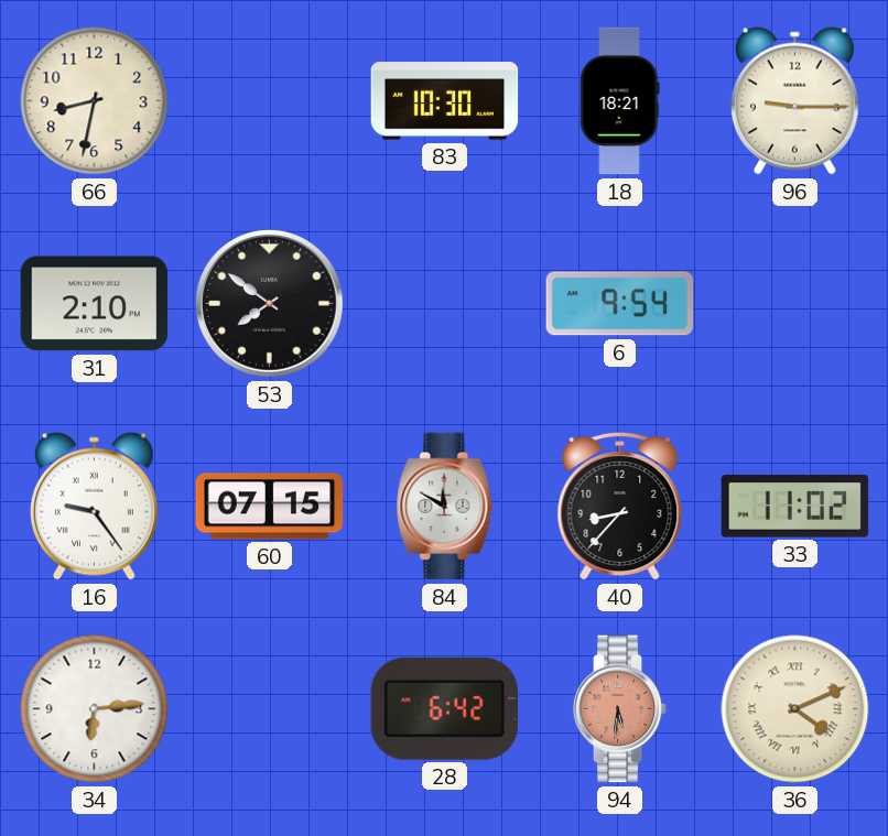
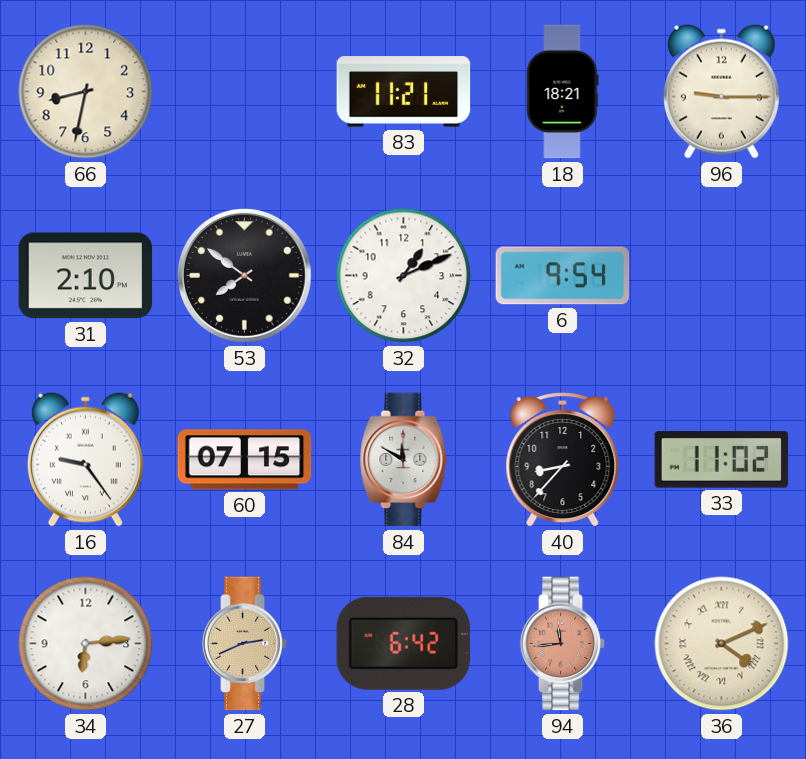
83: 10:30 -> 11:21
32: none -> 1:11
27: none -> 2:41
94: 5:31 -> 11:44
